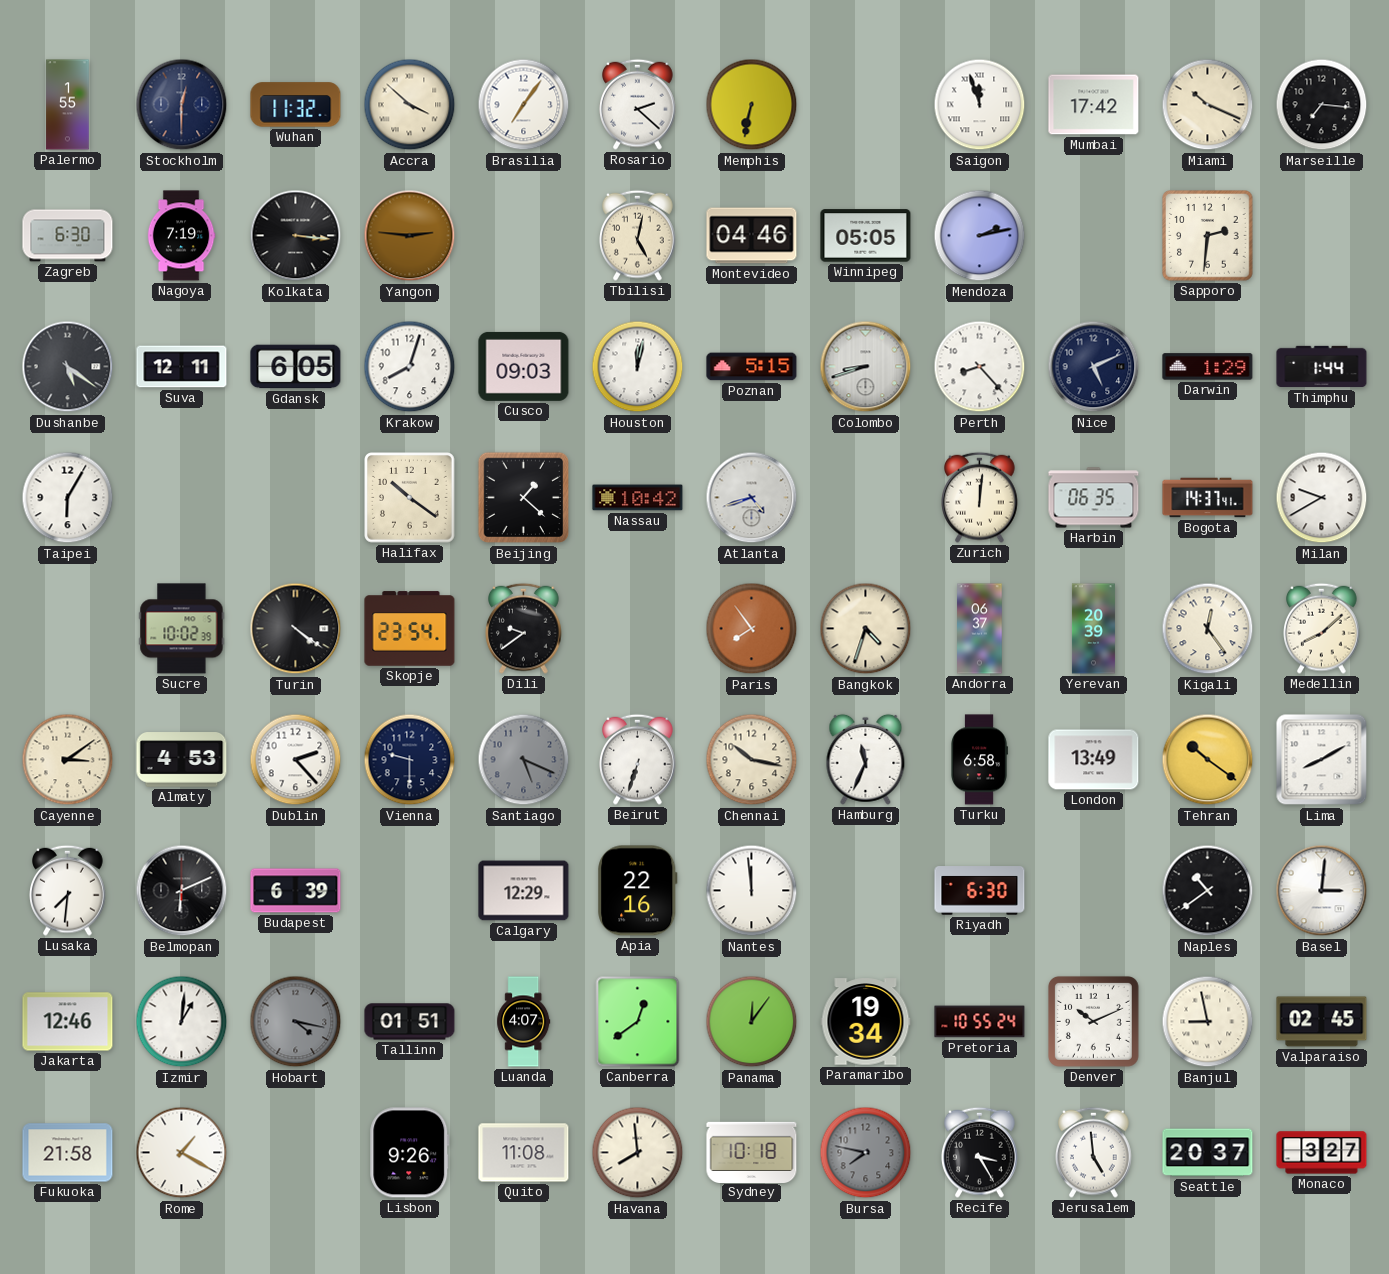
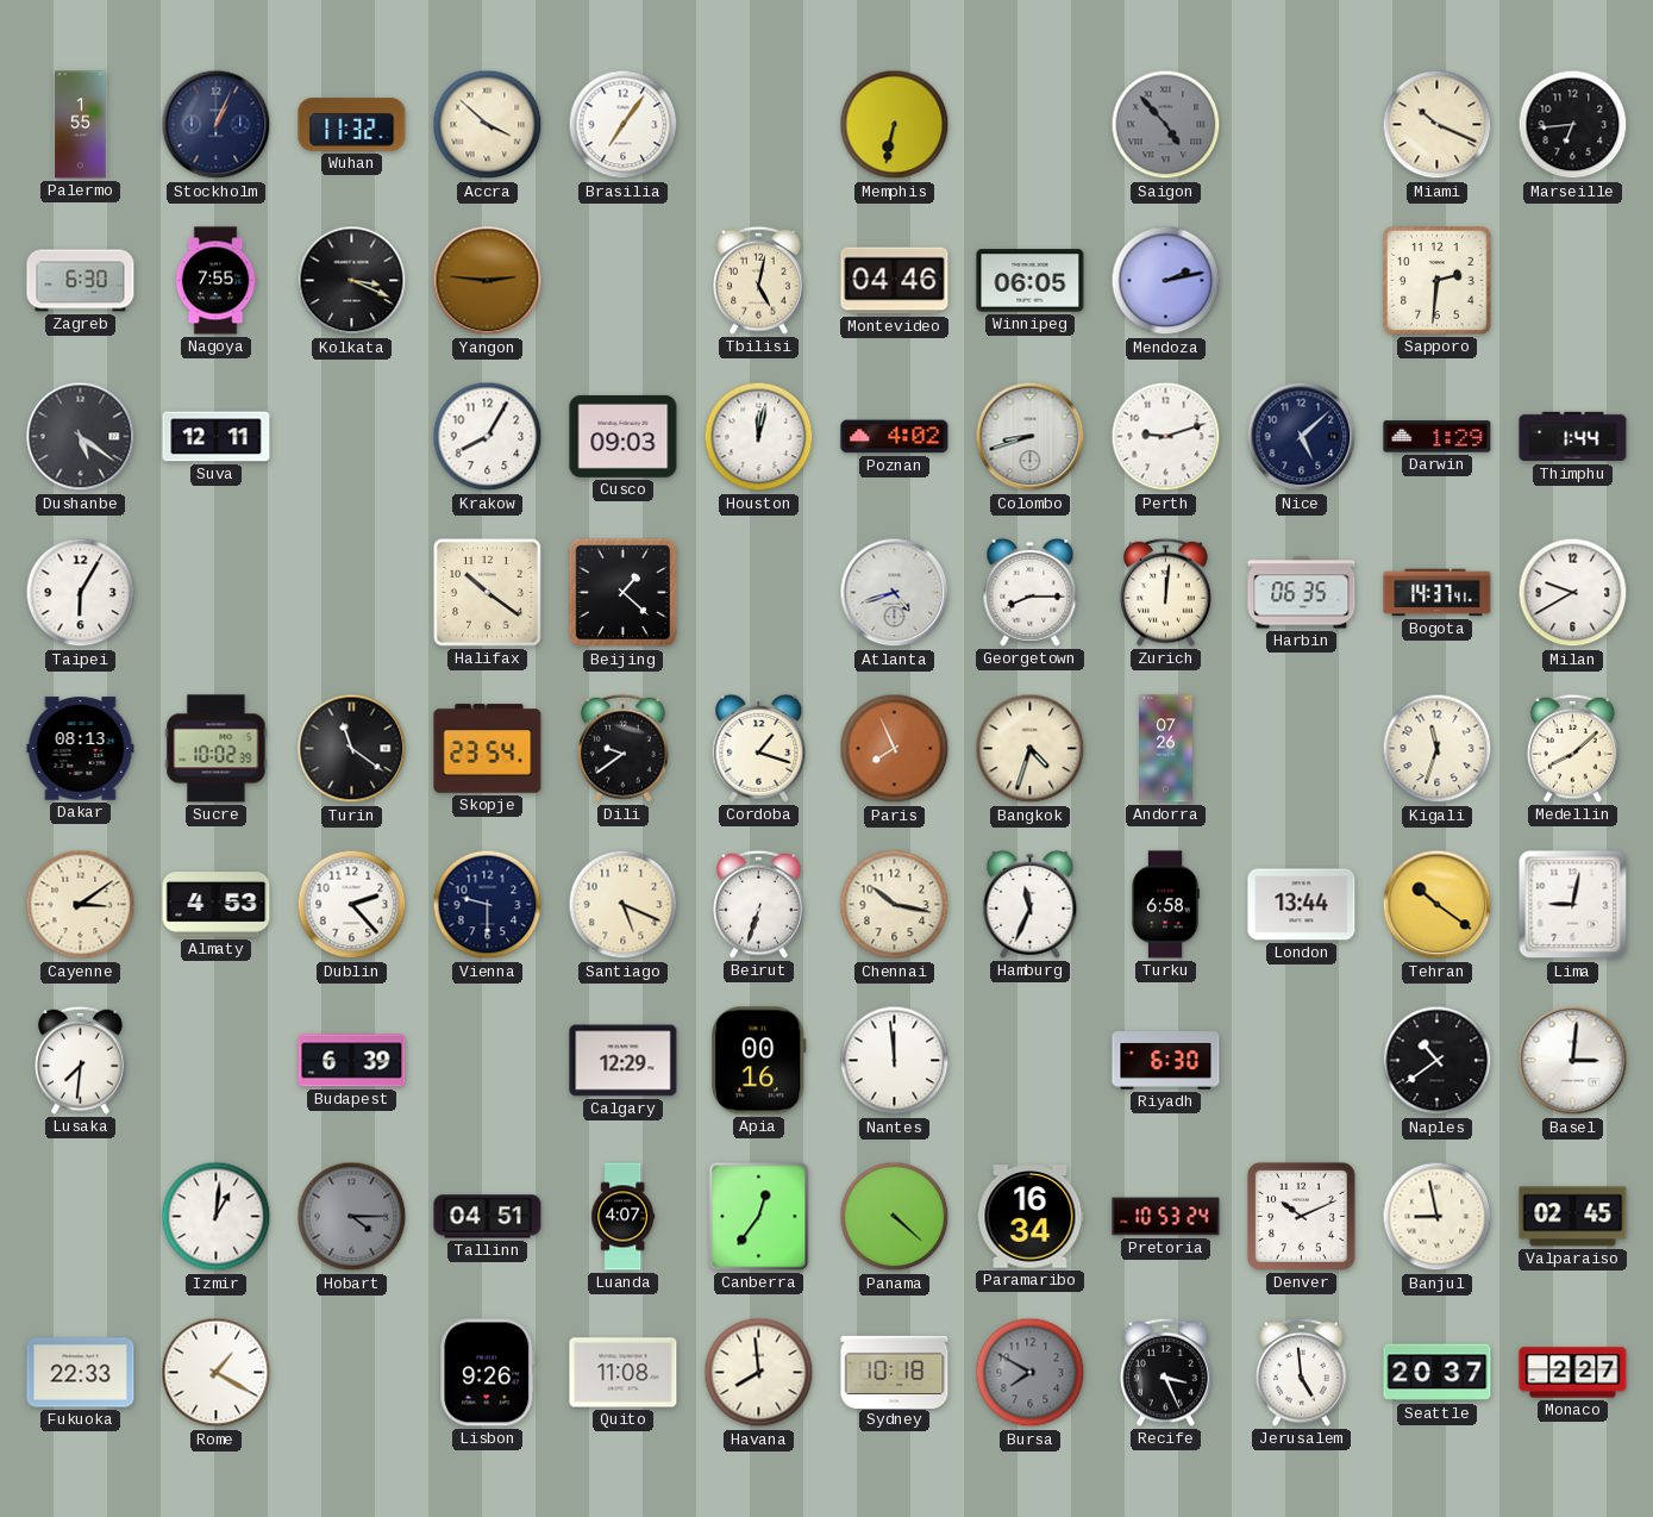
Stockholm: 12:30 -> 1:04
Rosario: 2:22 -> none
Saigon: 11:57 -> 4:53
Saigon dial: white -> grey
Mumbai: 17:42 -> none
Marseille: 7:16 -> 6:44
Nagoya: 7:19 -> 7:55
Kolkata: 3:16 -> 3:19
Winnipeg: 05:05 -> 06:05
Gdansk: 6:05 -> none
Krakow: 8:03 -> 8:05
Poznan: 5:15 -> 4:02
Perth: 8:23 -> 9:12
Nice: 5:11 -> 5:08
Nassau: 10:42 -> none
Georgetown: none -> 8:15
Dakar: none -> 08:13
Turin: 4:21 -> 11:21
Cordoba: none -> 1:18
Paris: 7:54 -> 7:56
Andorra: 06:37 -> 07:26
Yerevan: 20:39 -> none
Kigali: 12:24 -> 11:33
Santiago dial: grey -> cream
London: 13:49 -> 13:44
Lima: 8:10 -> 9:02
Belmopan: 6:11 -> none
Apia: 22:16 -> 00:16
Jakarta: 12:46 -> none
Hobart: 4:17 -> 4:15
Tallinn: 01:51 -> 04:51
Canberra: 12:39 -> 12:36
Panama: 12:06 -> 4:22
Paramaribo: 19:34 -> 16:34
Pretoria: 10:55 -> 10:53
Fukuoka: 21:58 -> 22:33
Bursa: 7:47 -> 7:50
Recife: 3:25 -> 3:26
Monaco: 3:27 -> 2:27
